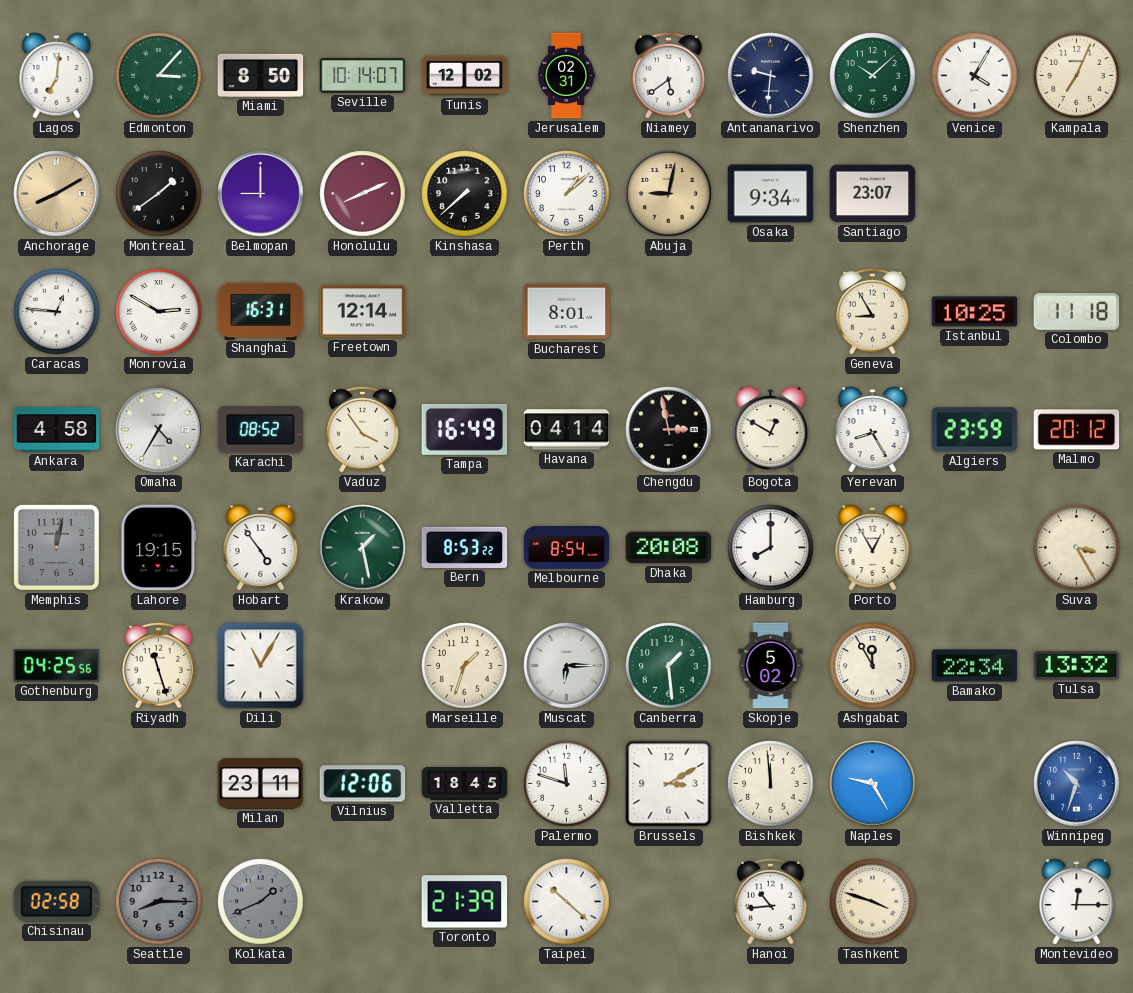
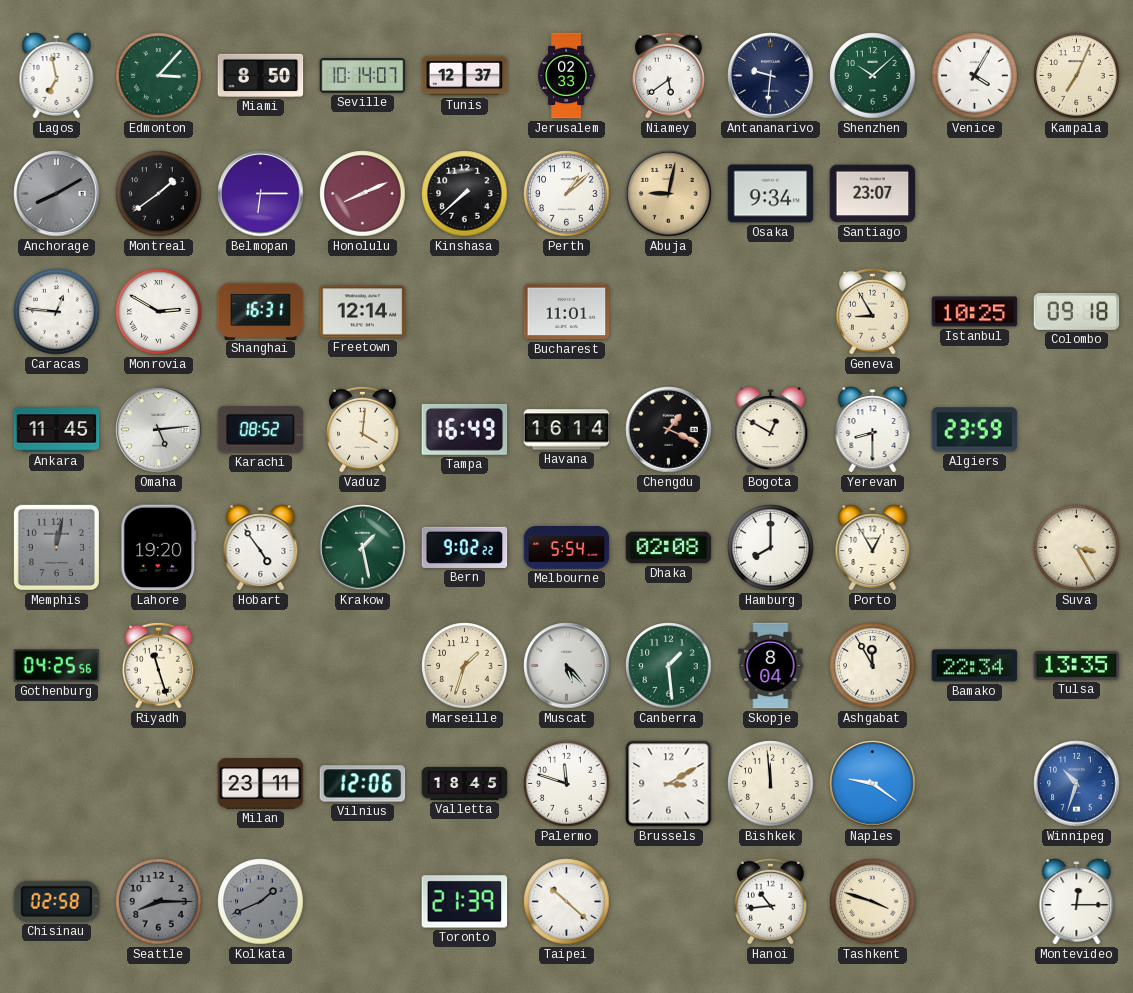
Lagos: 7:01 -> 6:58
Tunis: 12:02 -> 12:37
Jerusalem: 02:31 -> 02:33
Anchorage dial: champagne -> grey
Belmopan: 9:00 -> 6:15
Bucharest: 8:01 -> 11:01
Colombo: 11:18 -> 09:18
Ankara: 4:58 -> 11:45
Omaha: 4:35 -> 5:14
Vaduz: 3:54 -> 4:01
Havana: 04:14 -> 16:14
Chengdu: 2:58 -> 1:19
Yerevan: 8:25 -> 8:30
Malmo: 20:12 -> none
Lahore: 19:15 -> 19:20
Bern: 8:53 -> 9:02
Melbourne: 8:54 -> 5:54
Dhaka: 20:08 -> 02:08
Dili: 11:05 -> none
Muscat: 6:15 -> 5:23
Skopje: 5:02 -> 8:04
Tulsa: 13:32 -> 13:35
Naples: 9:25 -> 9:21
